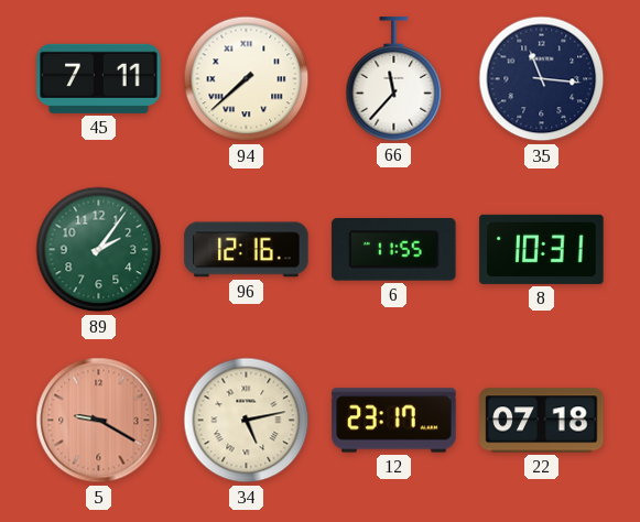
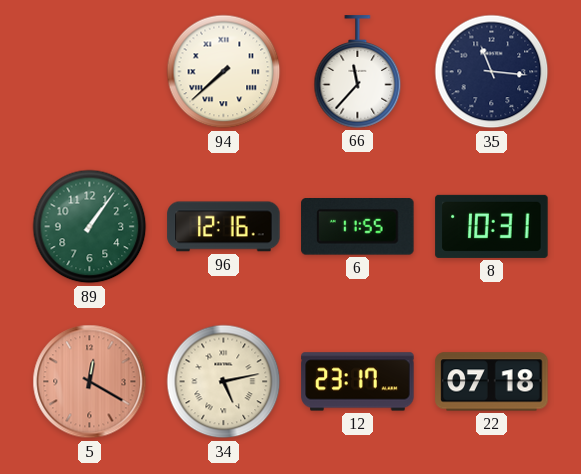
45: 7:11 -> none
89: 2:06 -> 1:06
5: 9:20 -> 12:20
